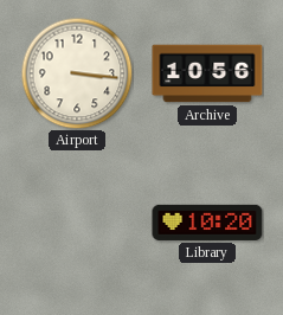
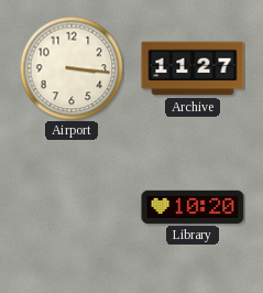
Archive: 10:56 -> 11:27
